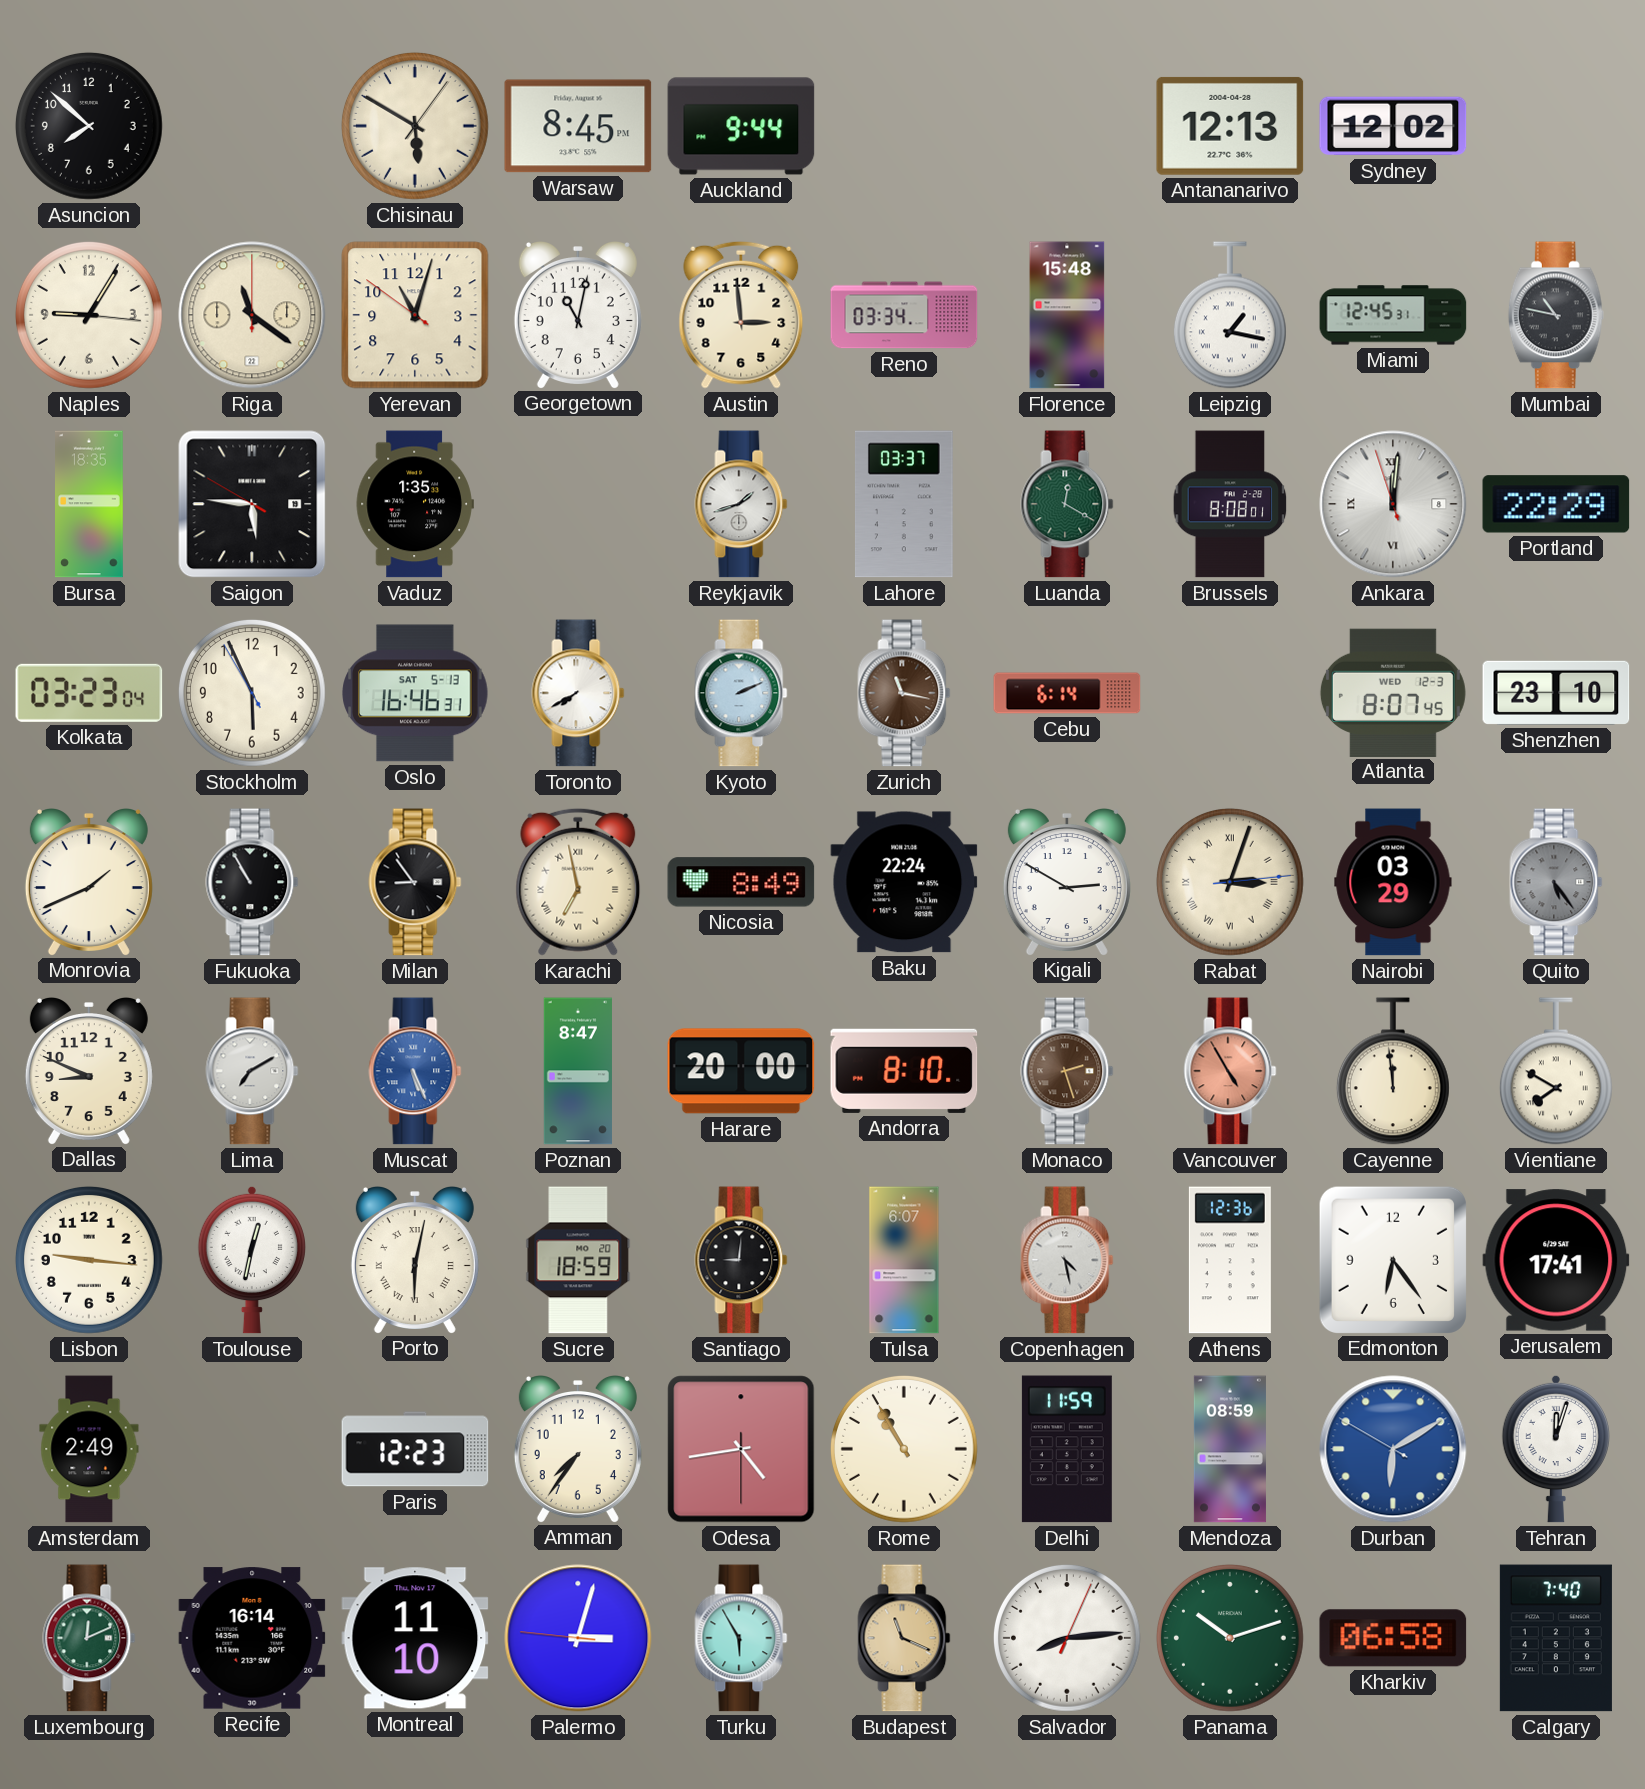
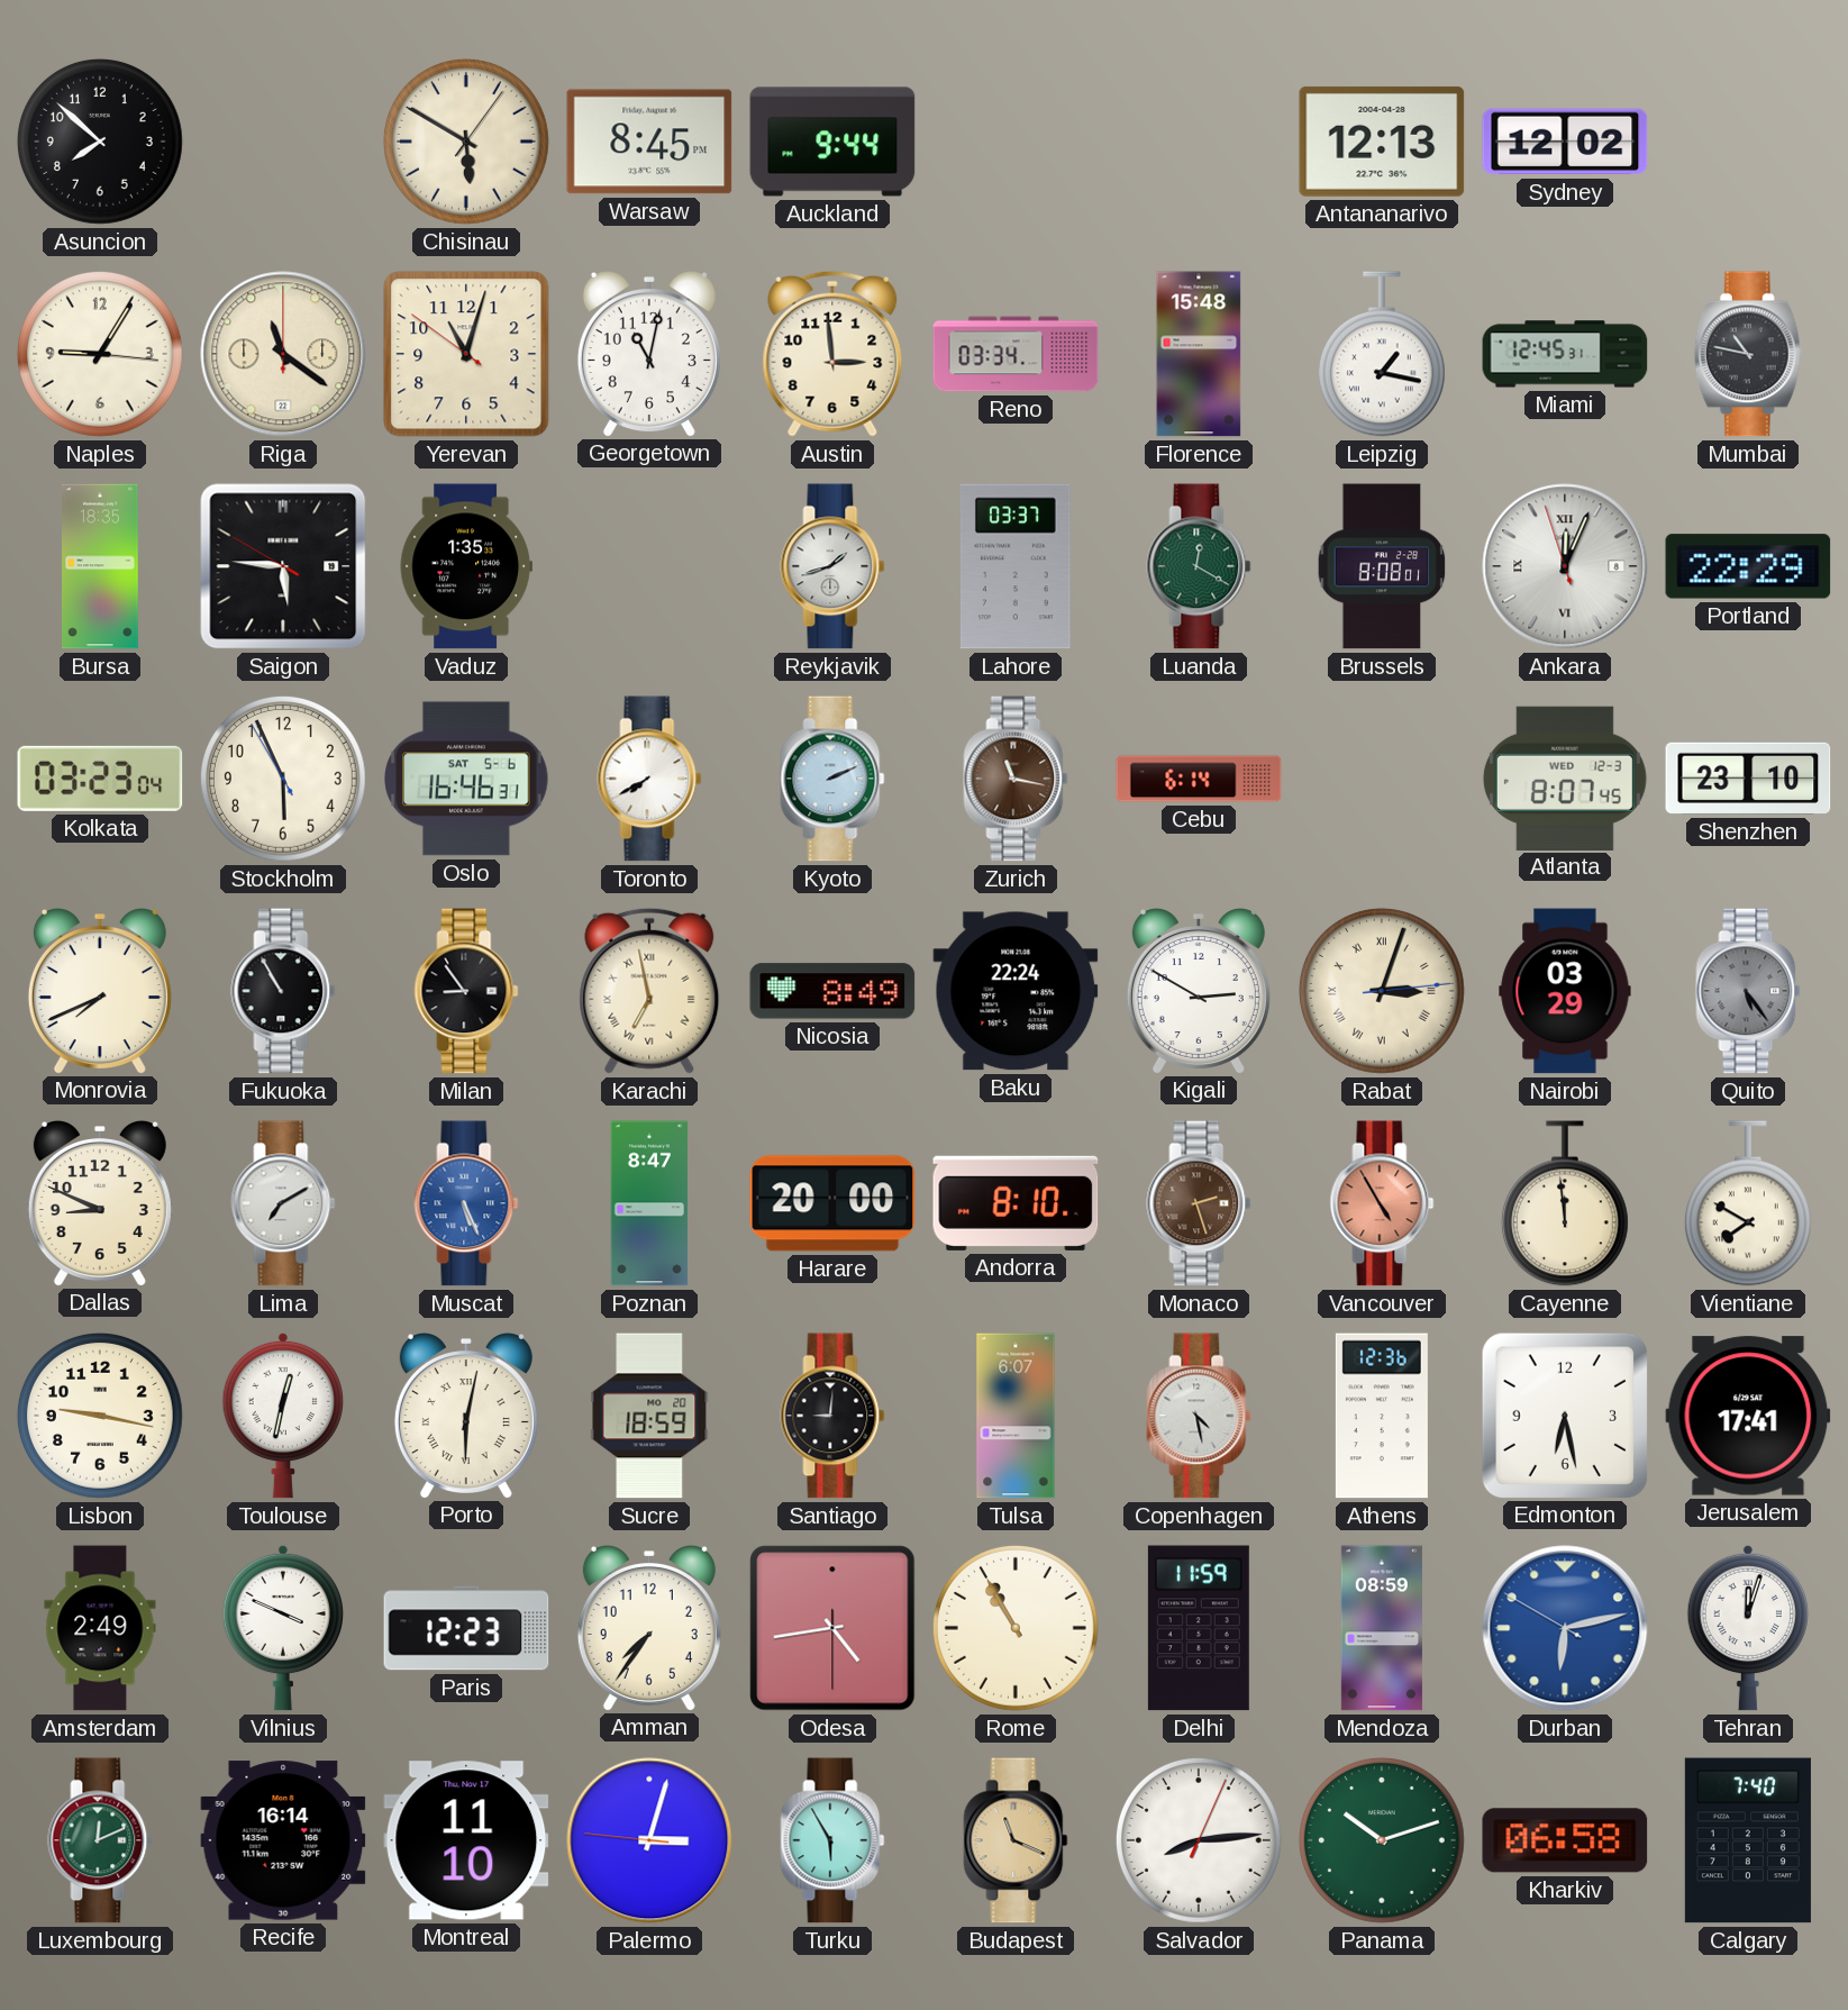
Ankara: 12:00 -> 12:03
Oslo date: SAT 5-13 -> SAT 5-6
Monrovia: 1:41 -> 7:41
Lisbon: 9:16 -> 9:17
Edmonton: 6:24 -> 6:28
Vilnius: none -> 3:49
Durban: 6:09 -> 6:12
